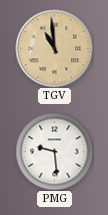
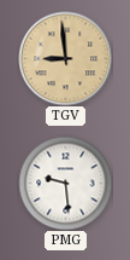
TGV: 10:59 -> 8:59
